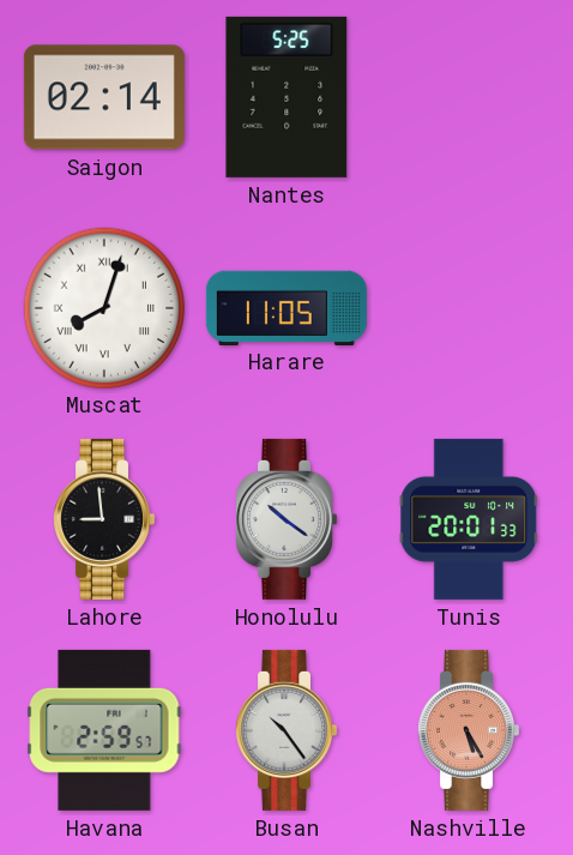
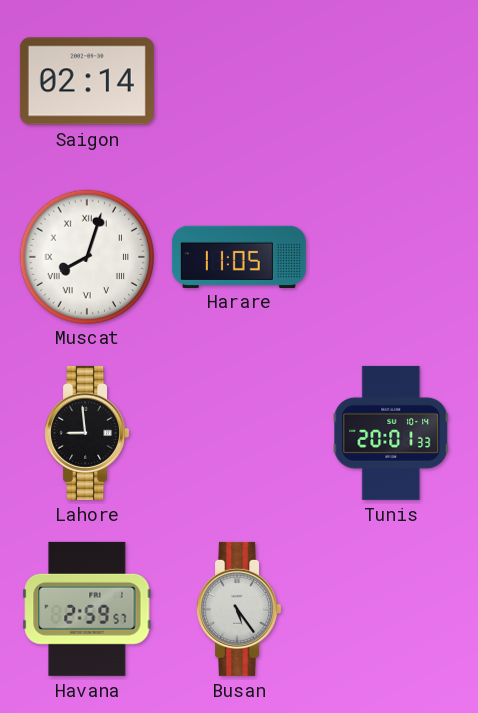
Nantes: 5:25 -> none
Honolulu: 10:21 -> none
Busan: 10:24 -> 5:24
Nashville: 5:25 -> none
